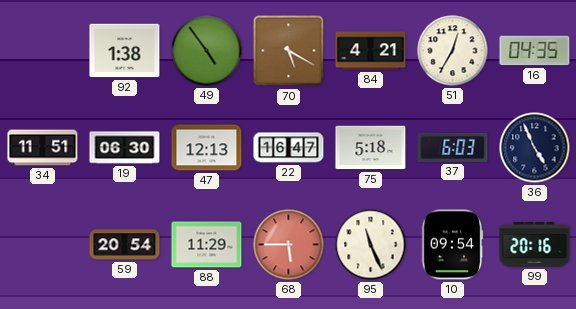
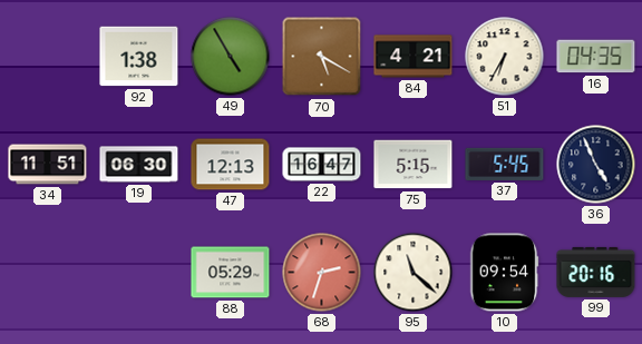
49: 4:54 -> 4:55
51: 12:35 -> 6:35
75: 5:18 -> 5:15
37: 6:03 -> 5:45
59: 20:54 -> none
88: 11:29 -> 05:29
68: 5:45 -> 2:33
95: 11:26 -> 11:22
